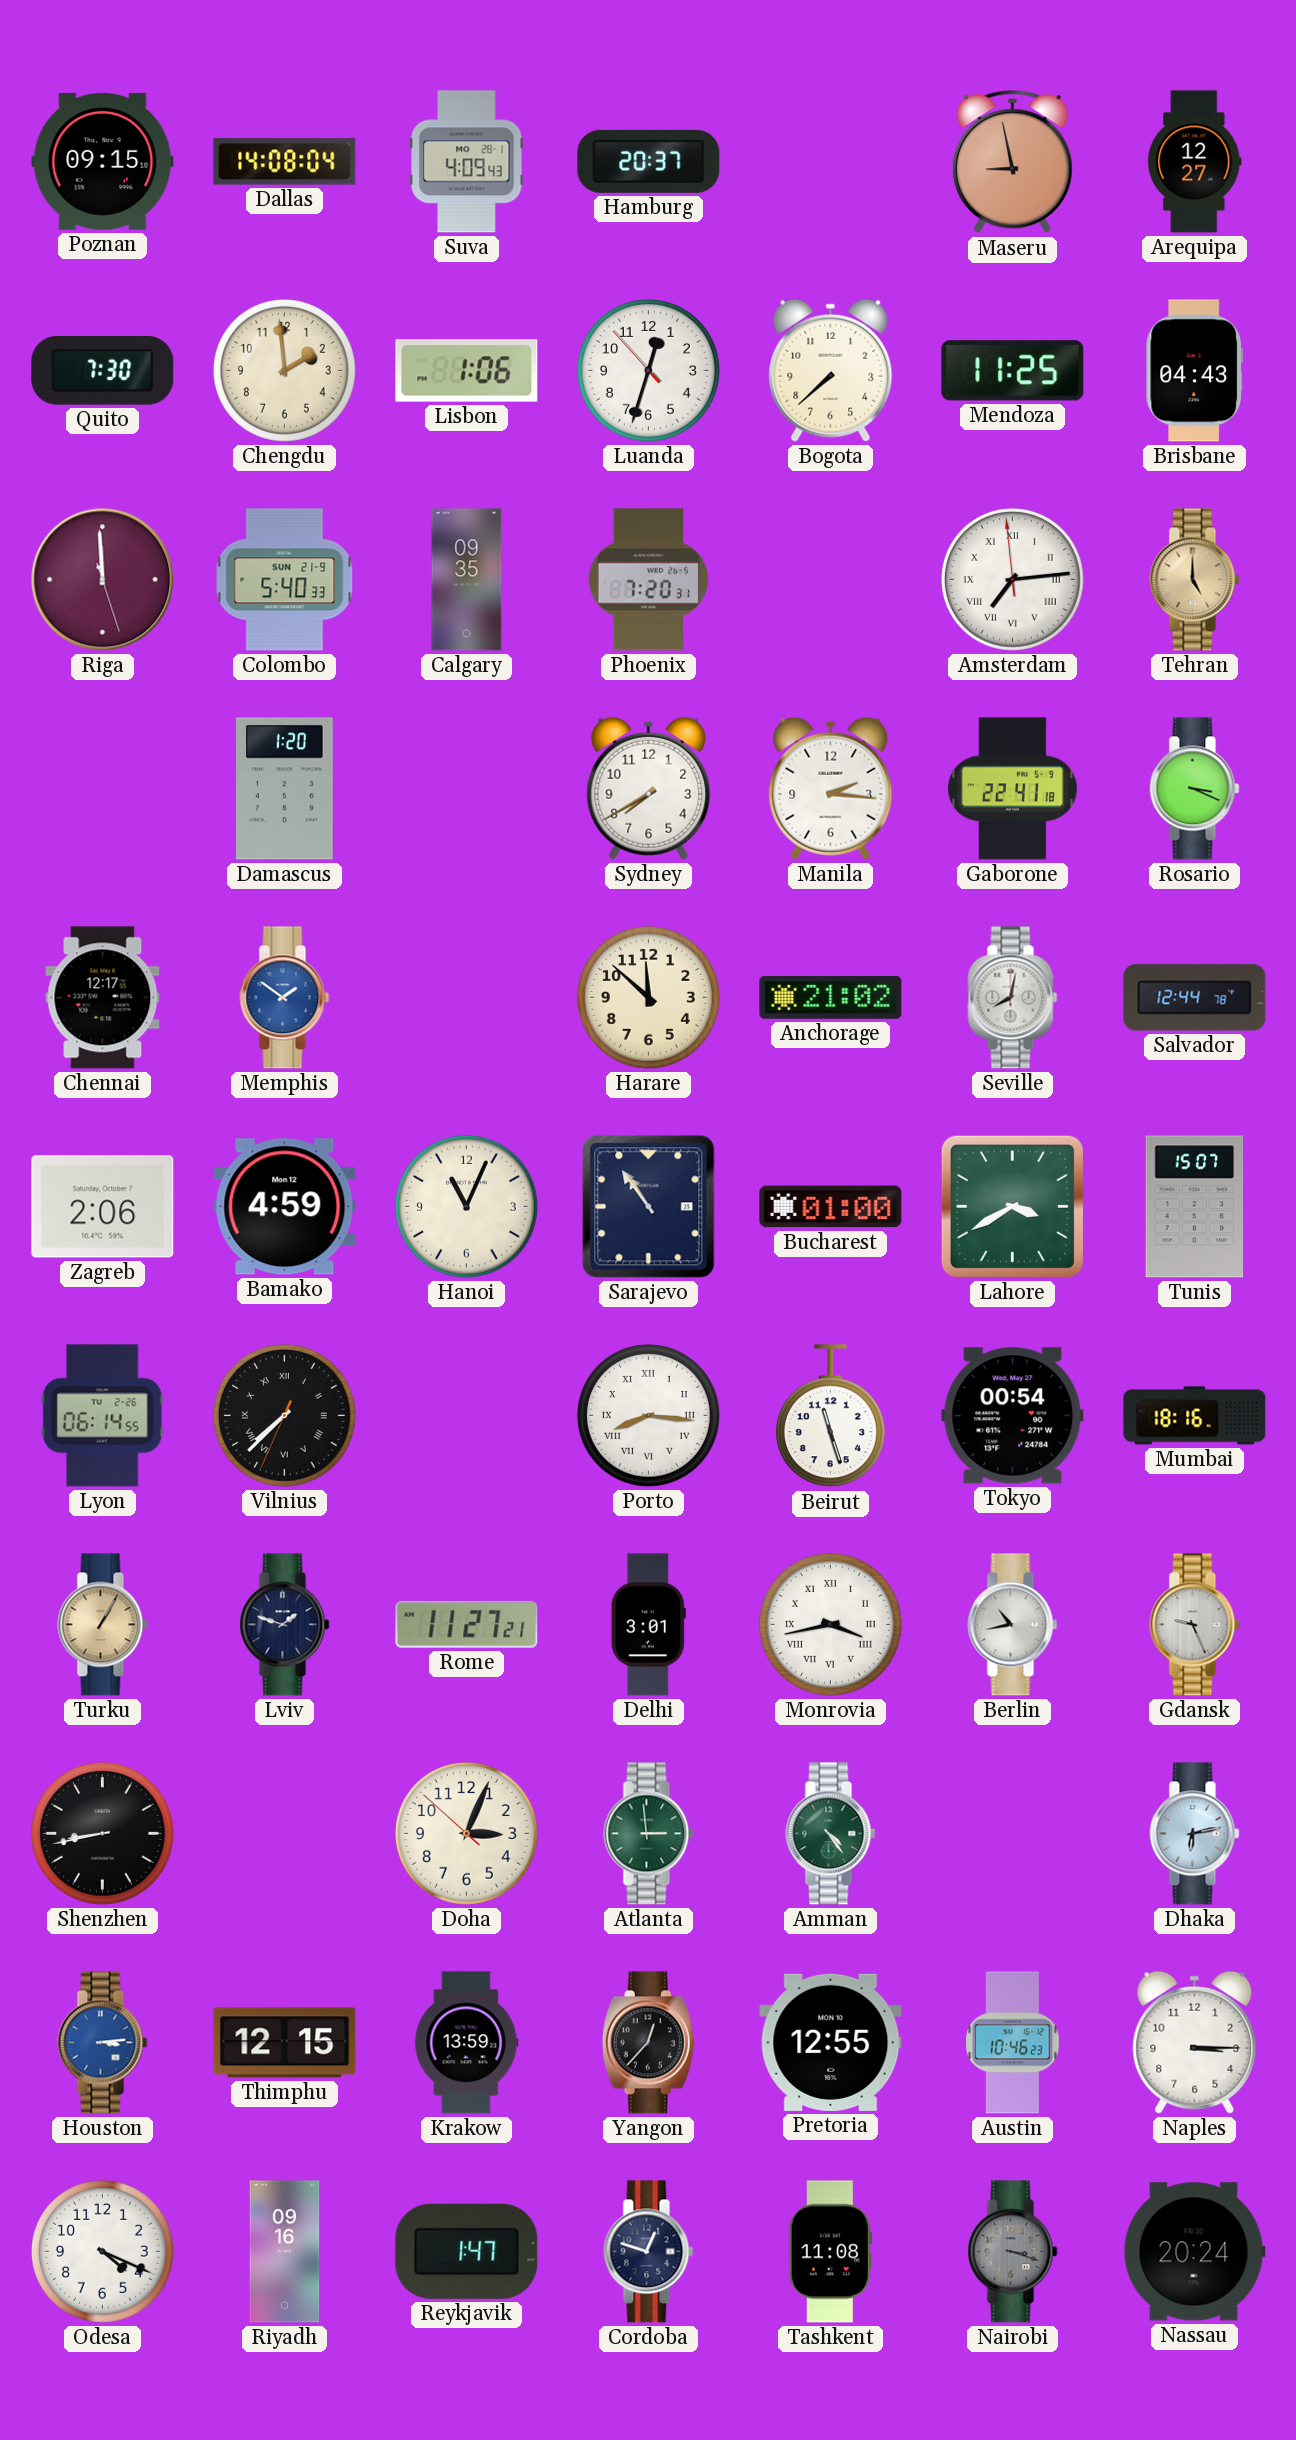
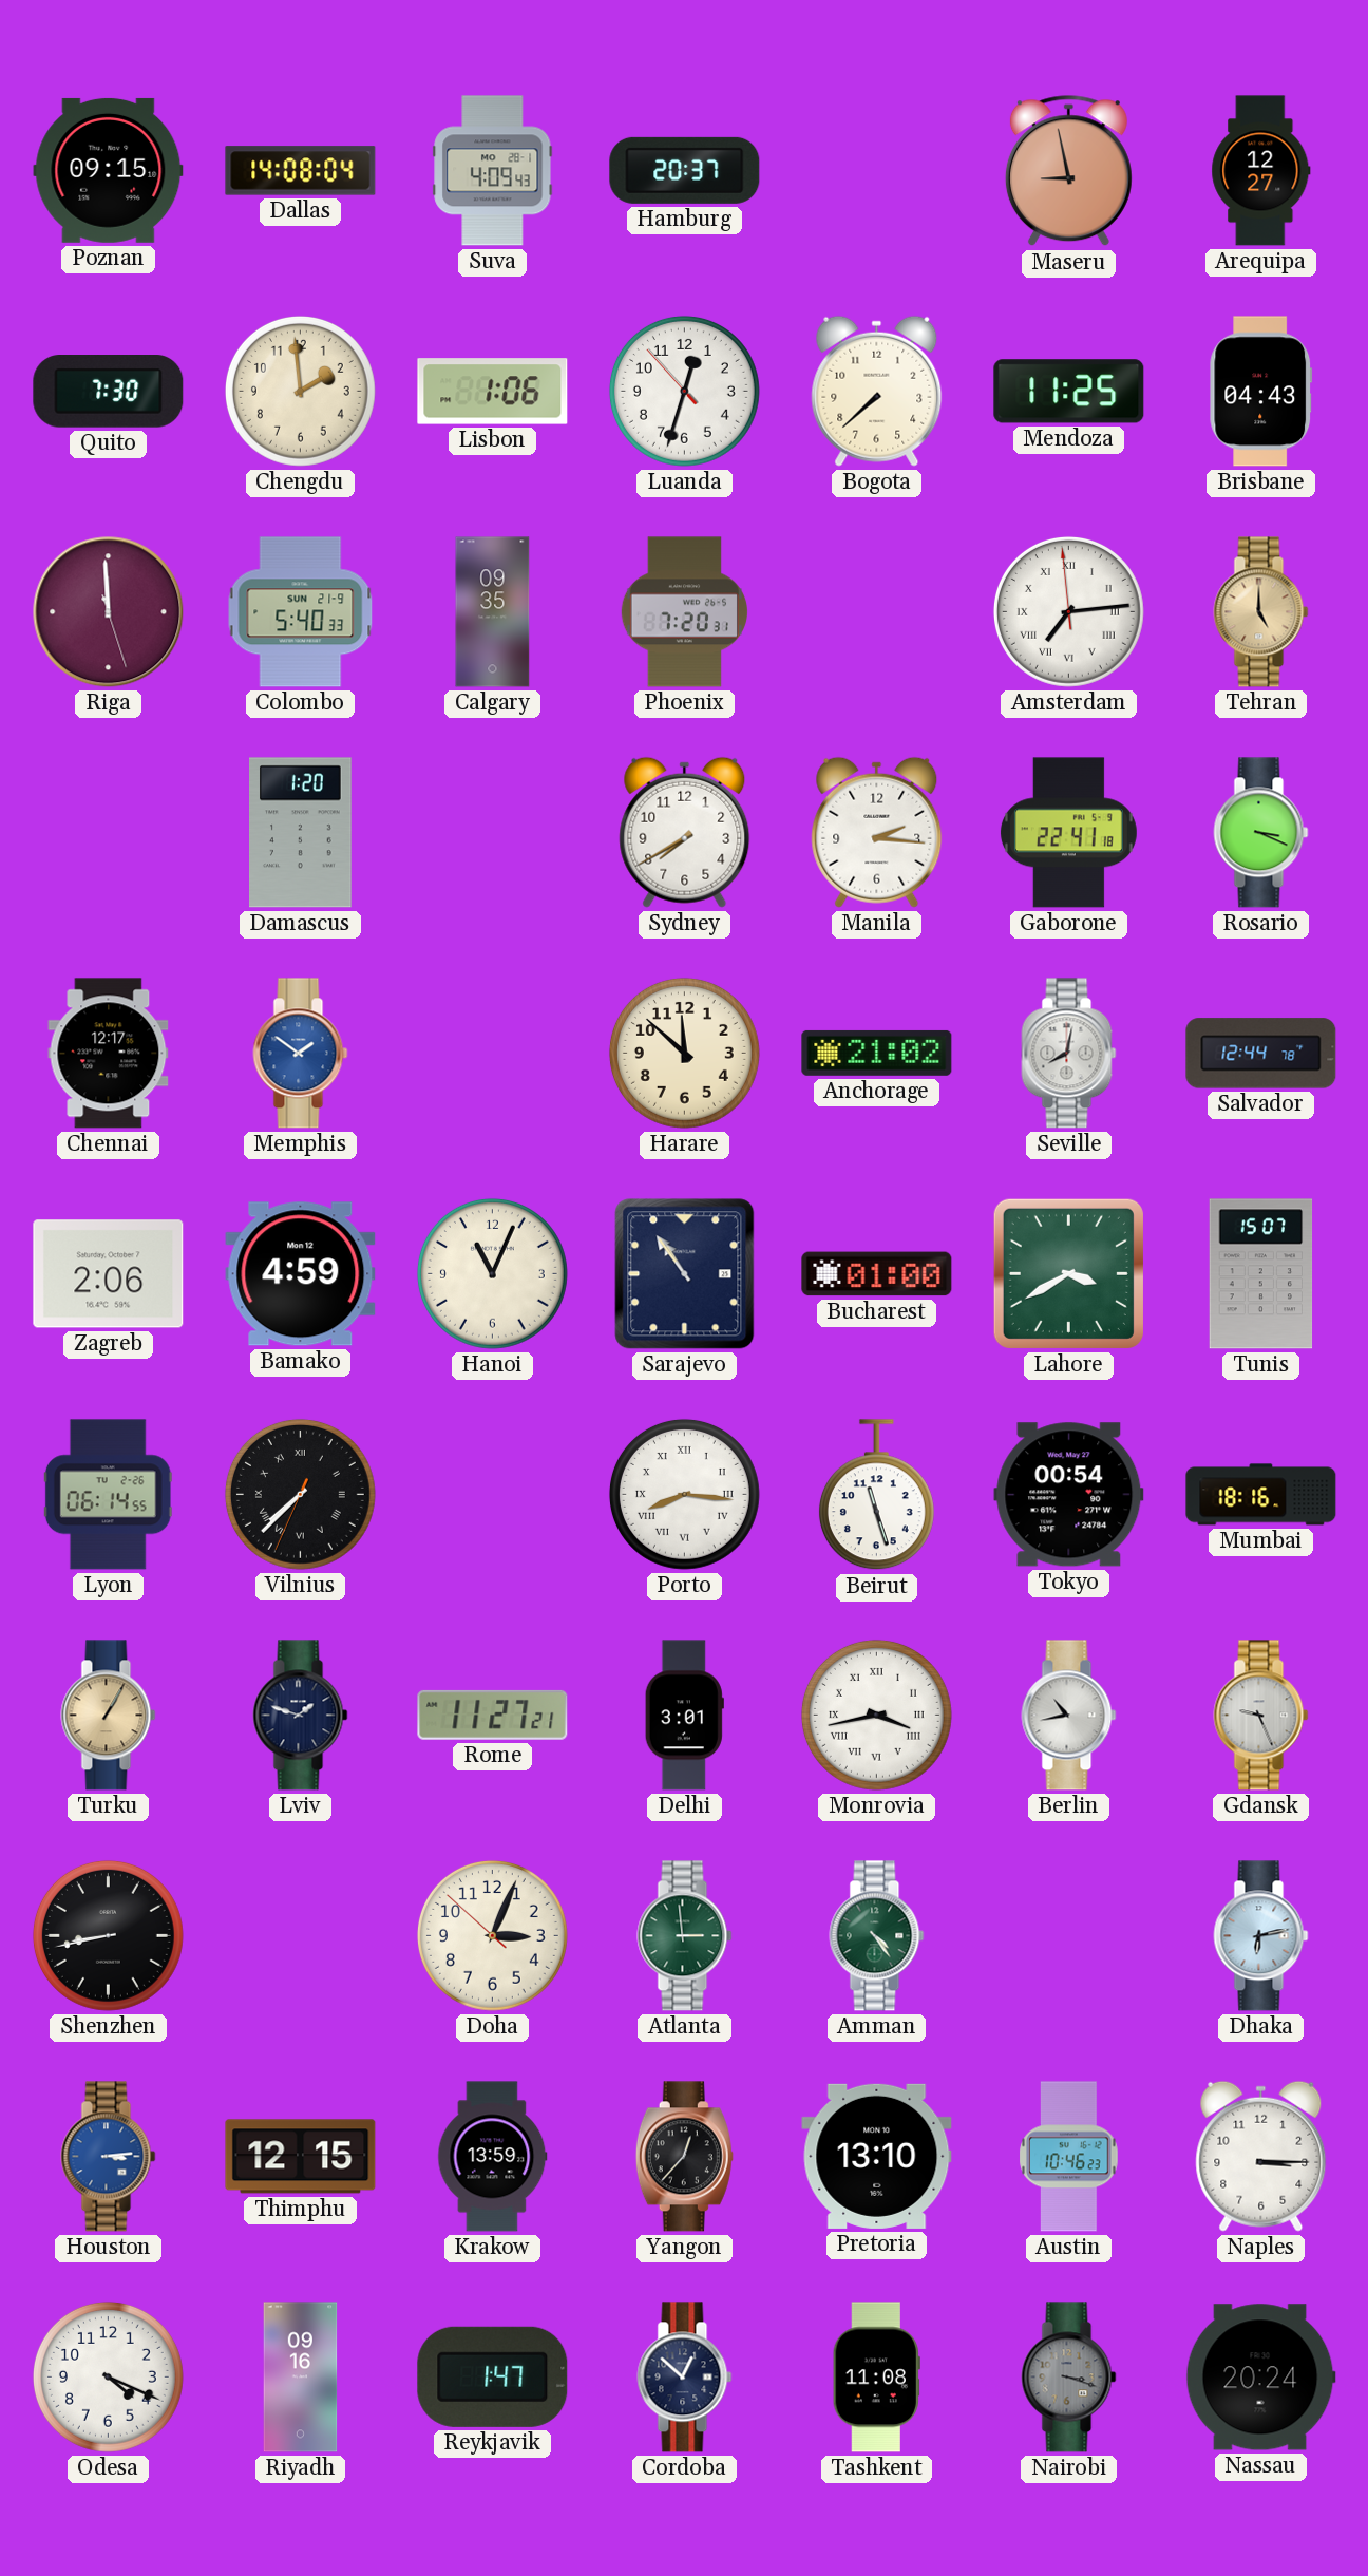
Pretoria: 12:55 -> 13:10
Cordoba: 12:48 -> 12:52
